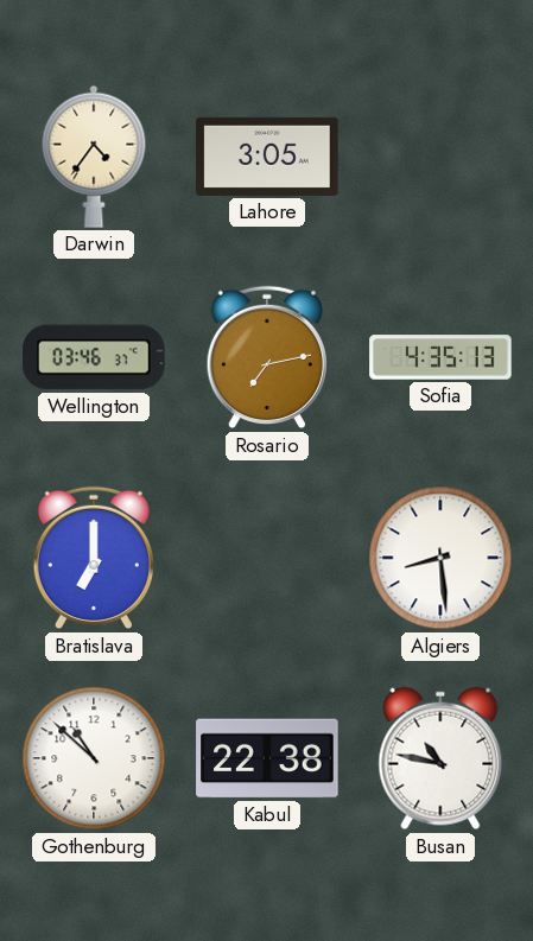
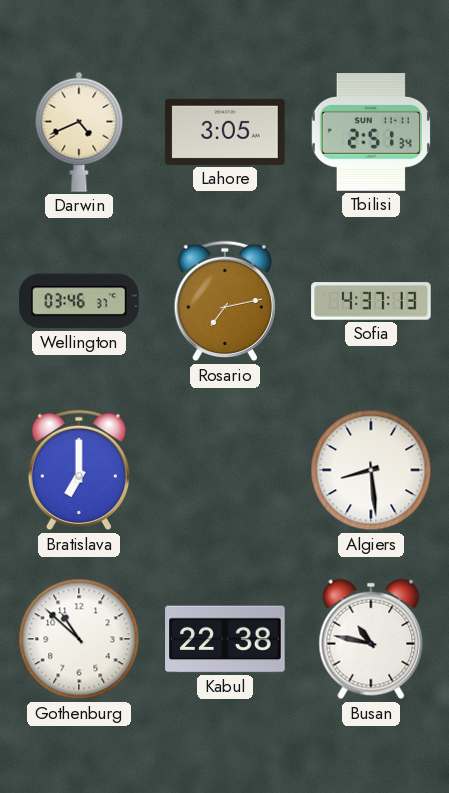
Darwin: 4:36 -> 4:41
Tbilisi: none -> 2:51
Sofia: 4:35 -> 4:37
